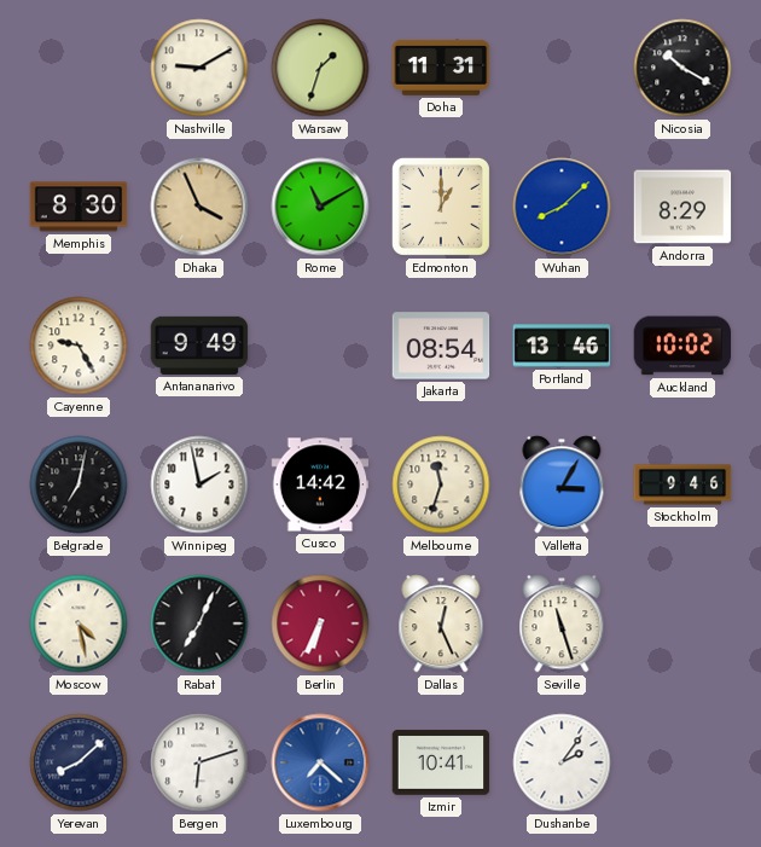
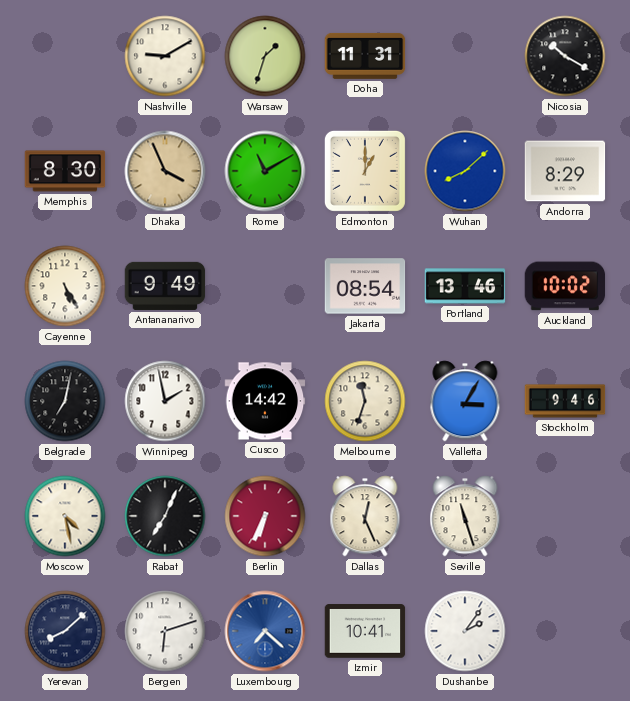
Cayenne: 9:25 -> 5:25
